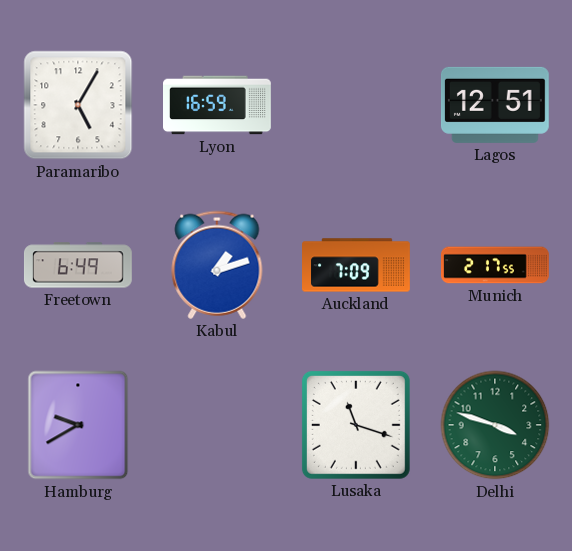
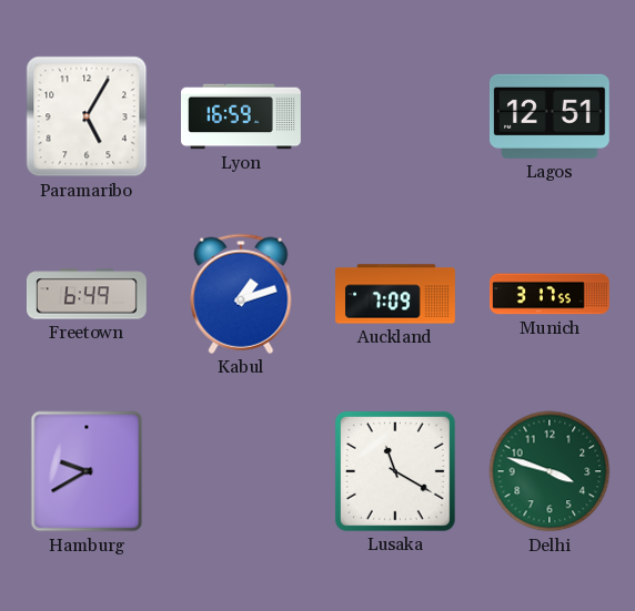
Munich: 2:17 -> 3:17
Lusaka: 11:18 -> 11:20
